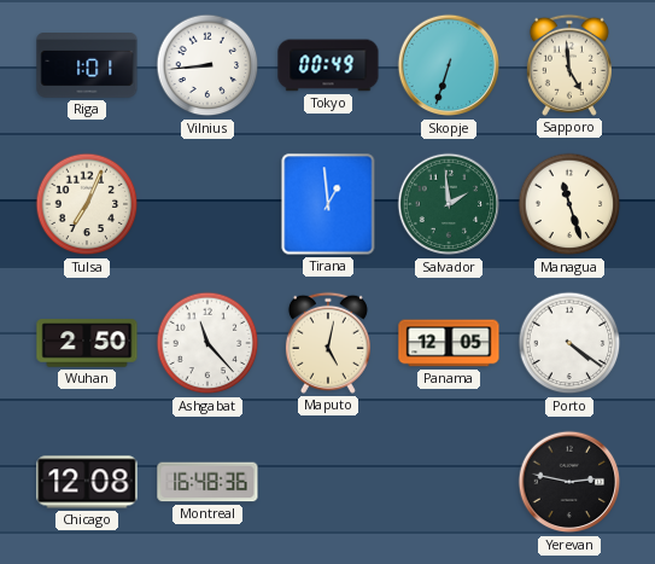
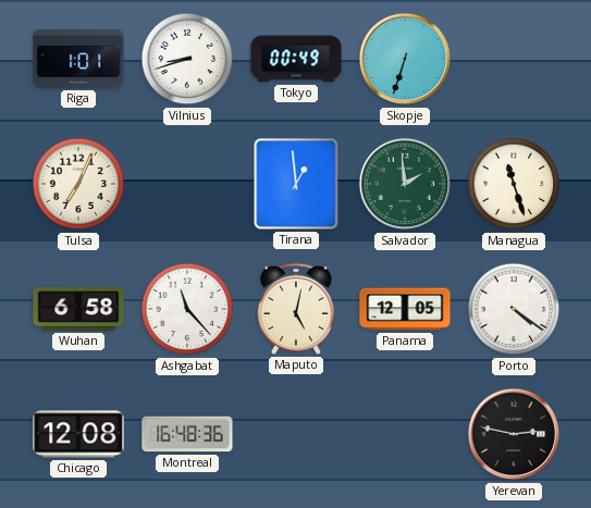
Vilnius: 8:44 -> 8:42
Sapporo: 4:59 -> none
Wuhan: 2:50 -> 6:58
